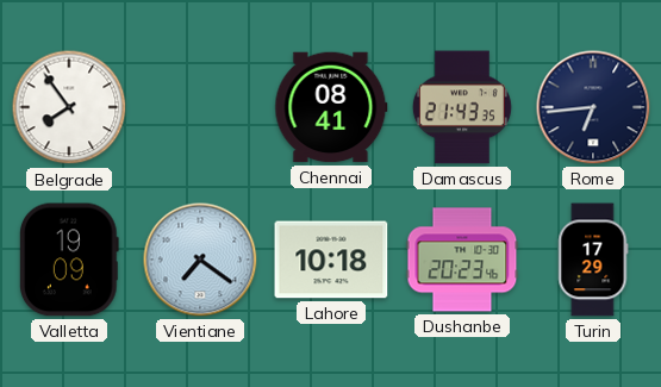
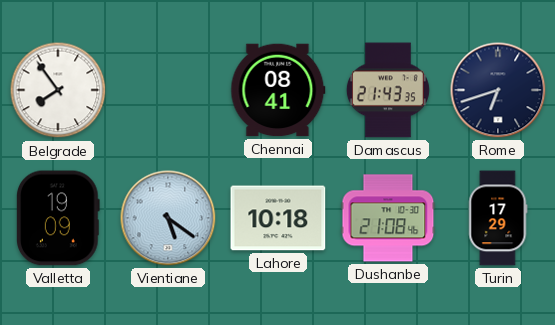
Rome: 6:44 -> 6:42
Vientiane: 7:21 -> 5:21
Dushanbe: 20:23 -> 21:08
